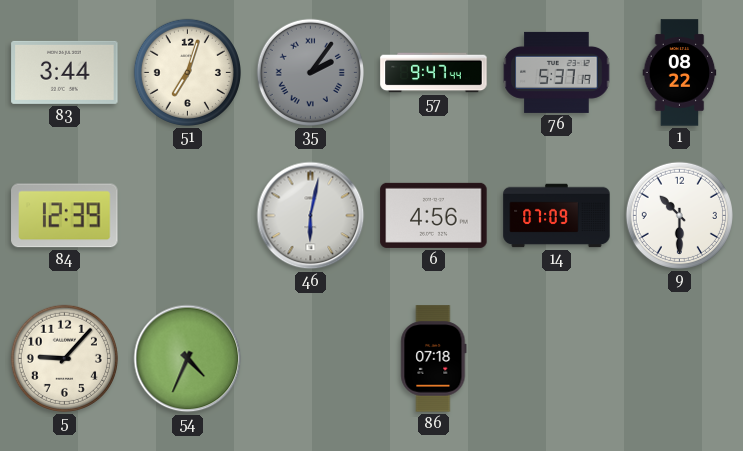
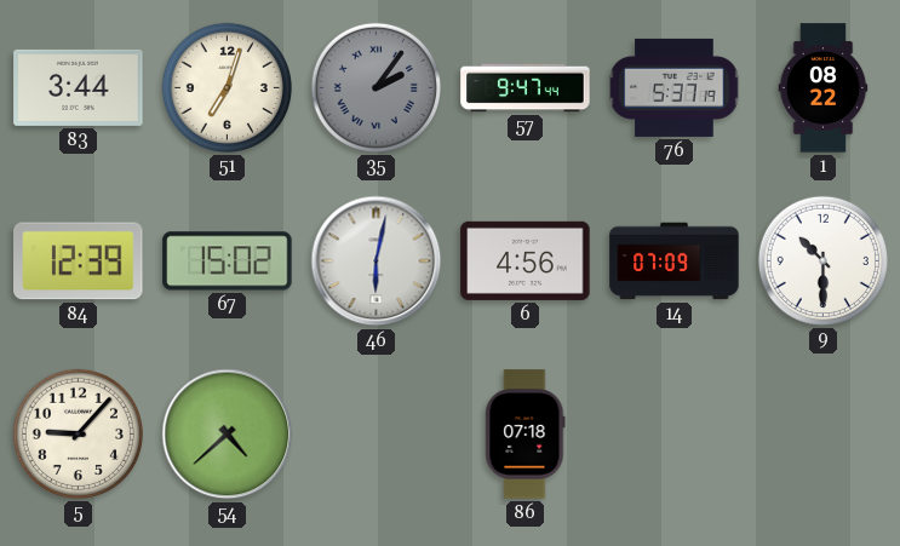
67: none -> 15:02
54: 4:34 -> 4:38
